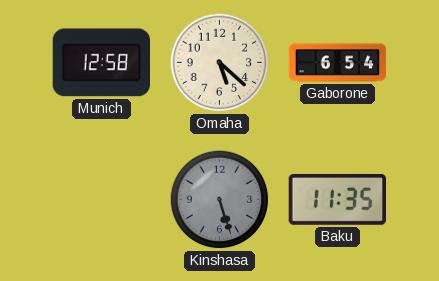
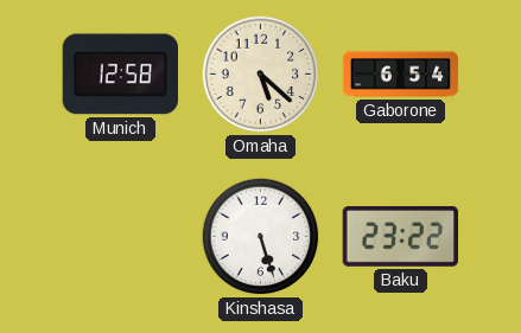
Kinshasa dial: grey -> white
Baku: 11:35 -> 23:22
